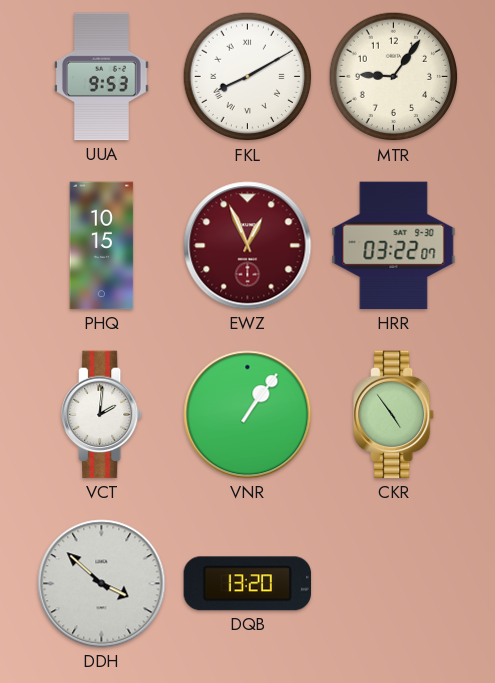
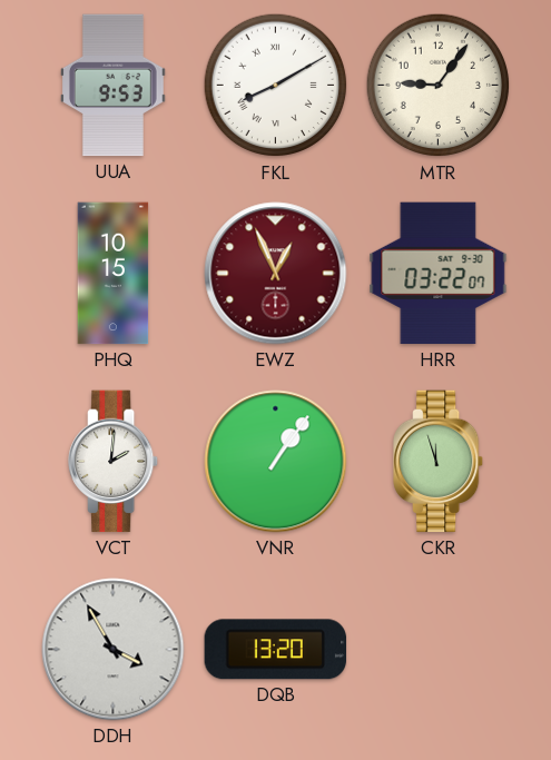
CKR: 4:54 -> 11:57
DDH: 3:52 -> 3:55
